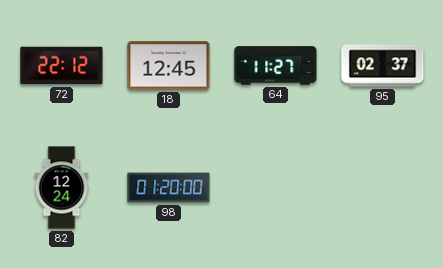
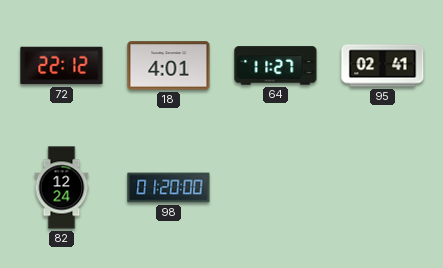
18: 12:45 -> 4:01
95: 02:37 -> 02:41
